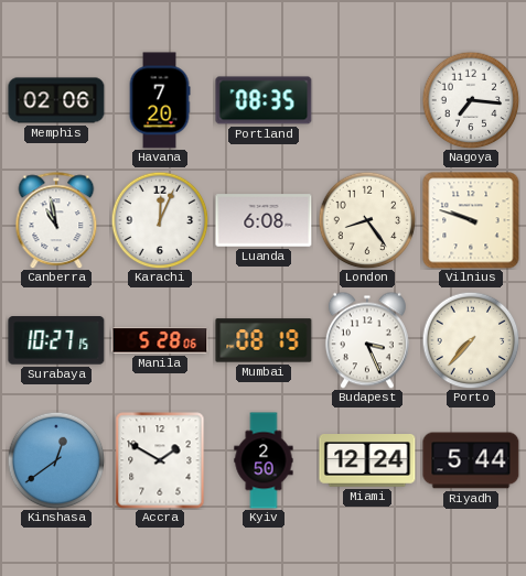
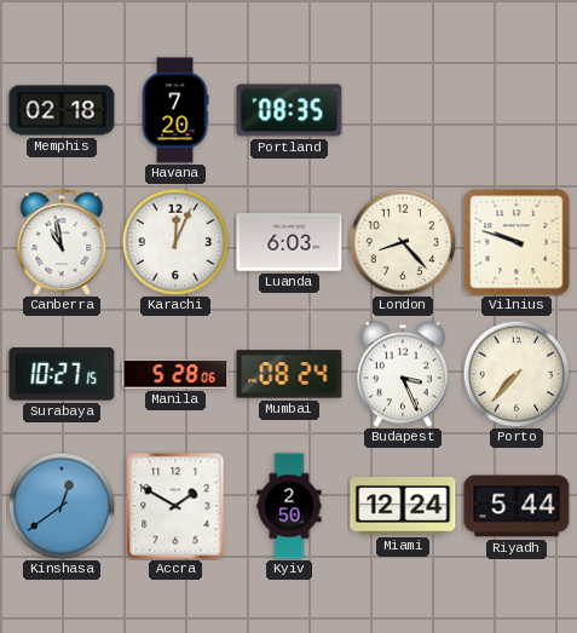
Memphis: 02:06 -> 02:18
Nagoya: 7:16 -> none
Luanda: 6:08 -> 6:03
London: 8:24 -> 8:23
Mumbai: 08:19 -> 08:24
